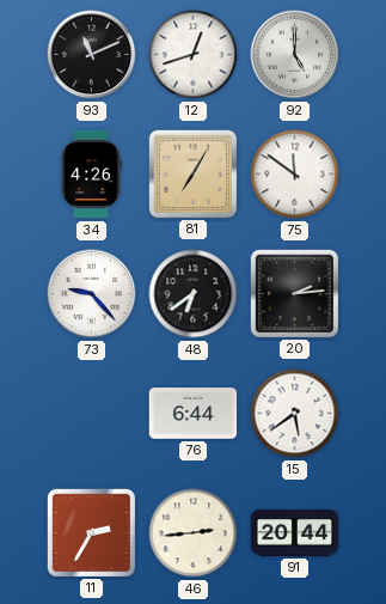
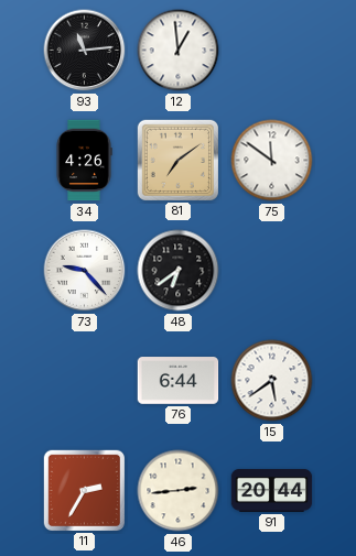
93: 11:11 -> 11:14
12: 12:42 -> 12:59
92: 5:00 -> none
81: 7:05 -> 7:09
20: 2:14 -> none
